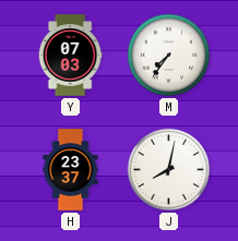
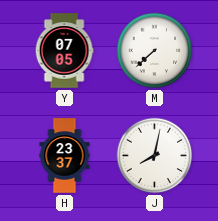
Y: 07:03 -> 07:05
M: 7:36 -> 7:38
